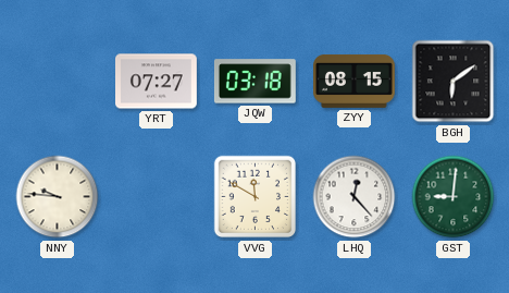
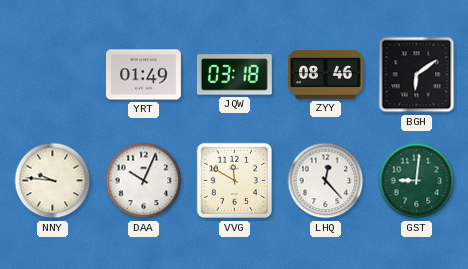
YRT: 07:27 -> 01:49
ZYY: 08:15 -> 08:46
DAA: none -> 10:04
